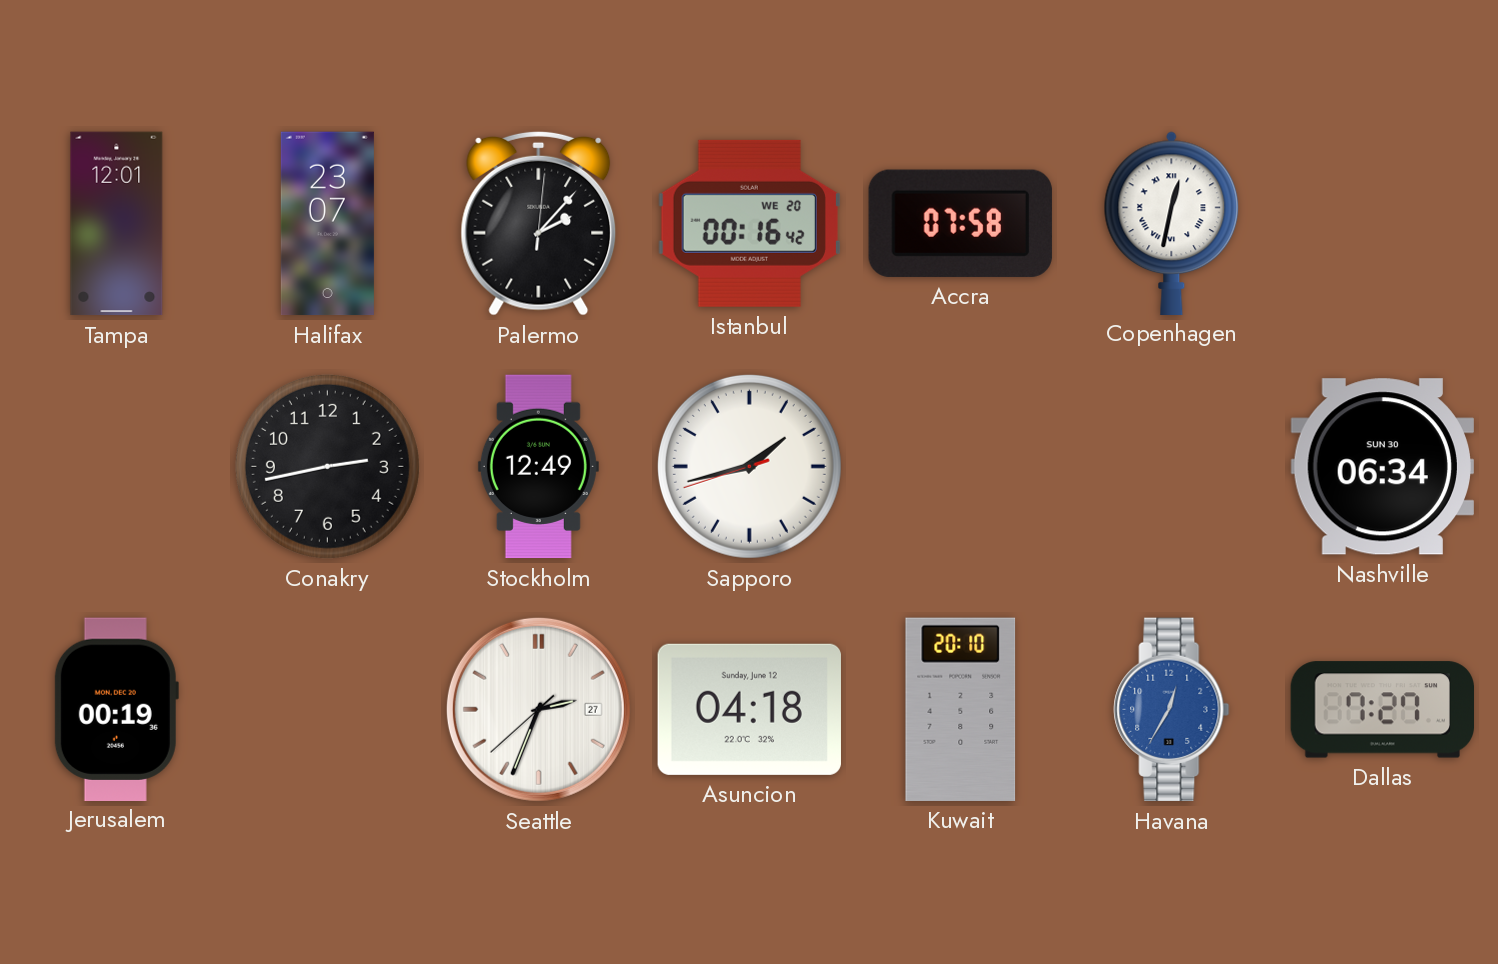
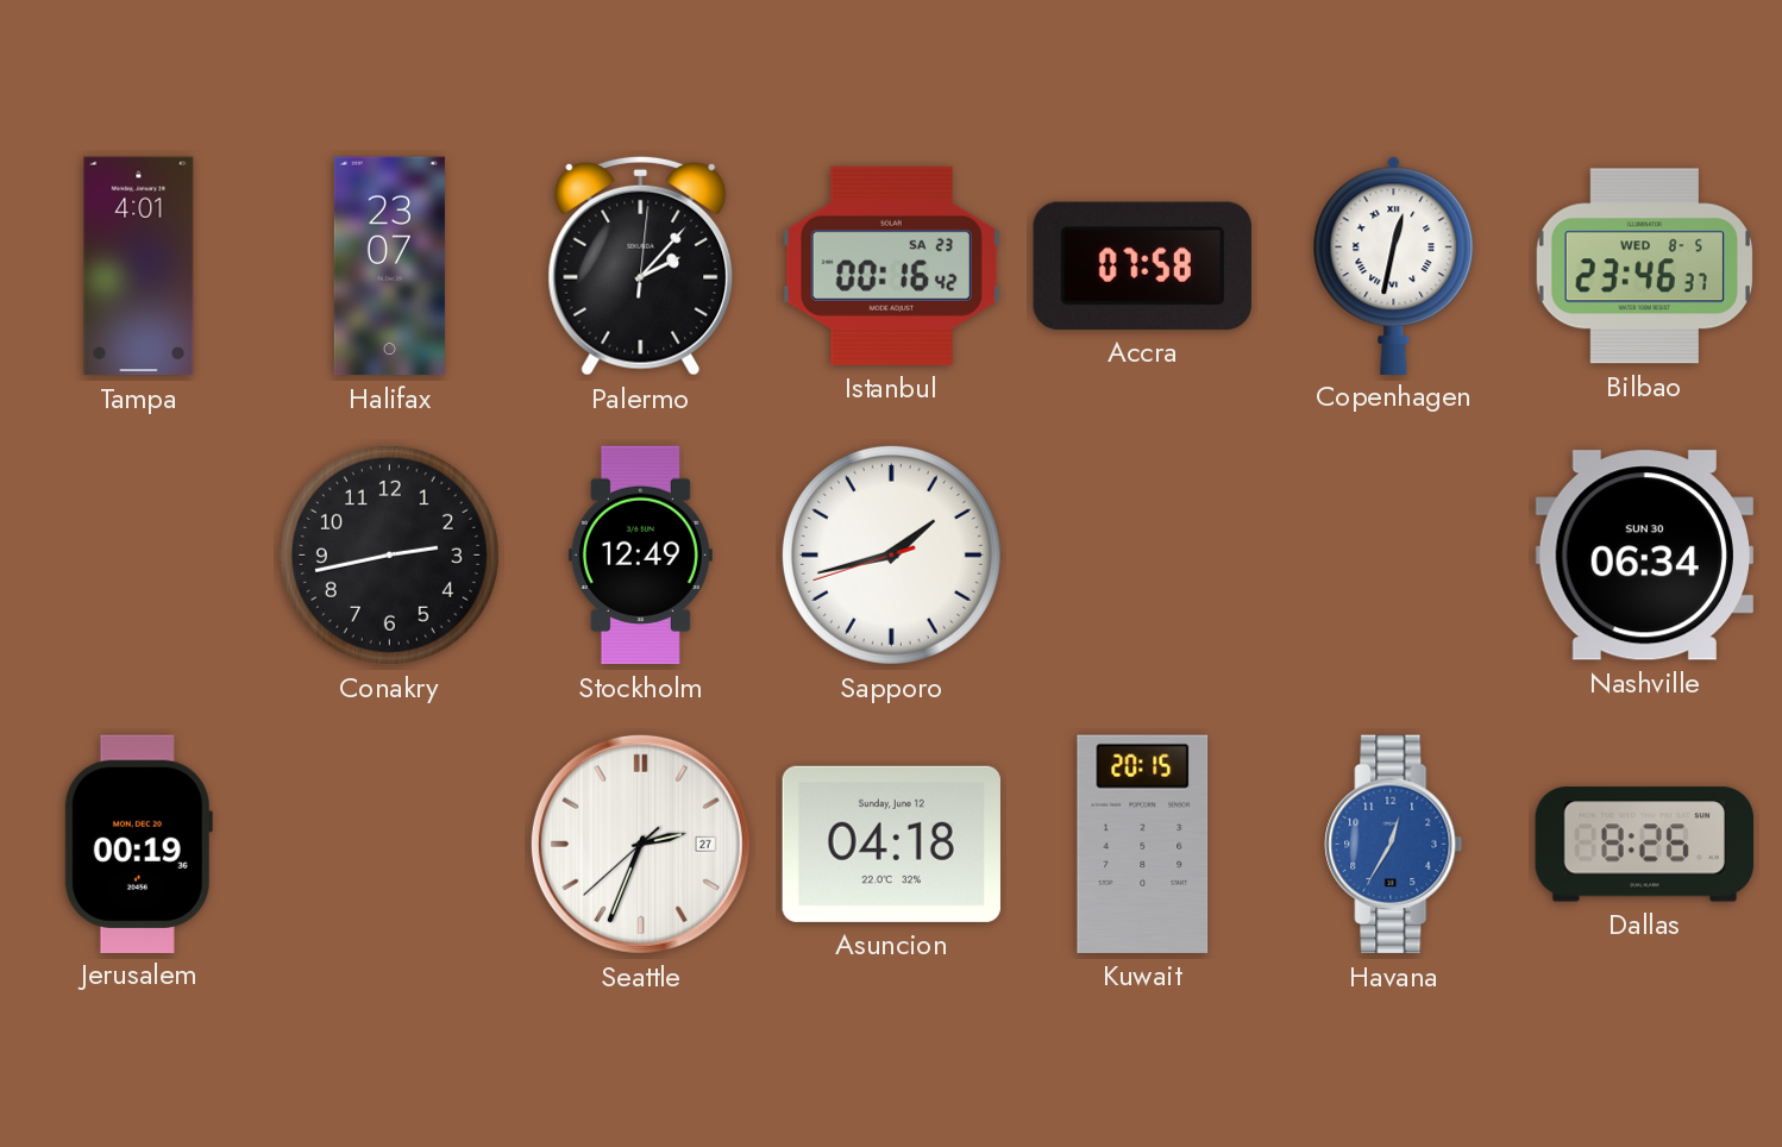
Tampa: 12:01 -> 4:01
Istanbul date: WE 20 -> SA 23
Bilbao: none -> 23:46
Kuwait: 20:10 -> 20:15
Dallas: 7:27 -> 8:26
